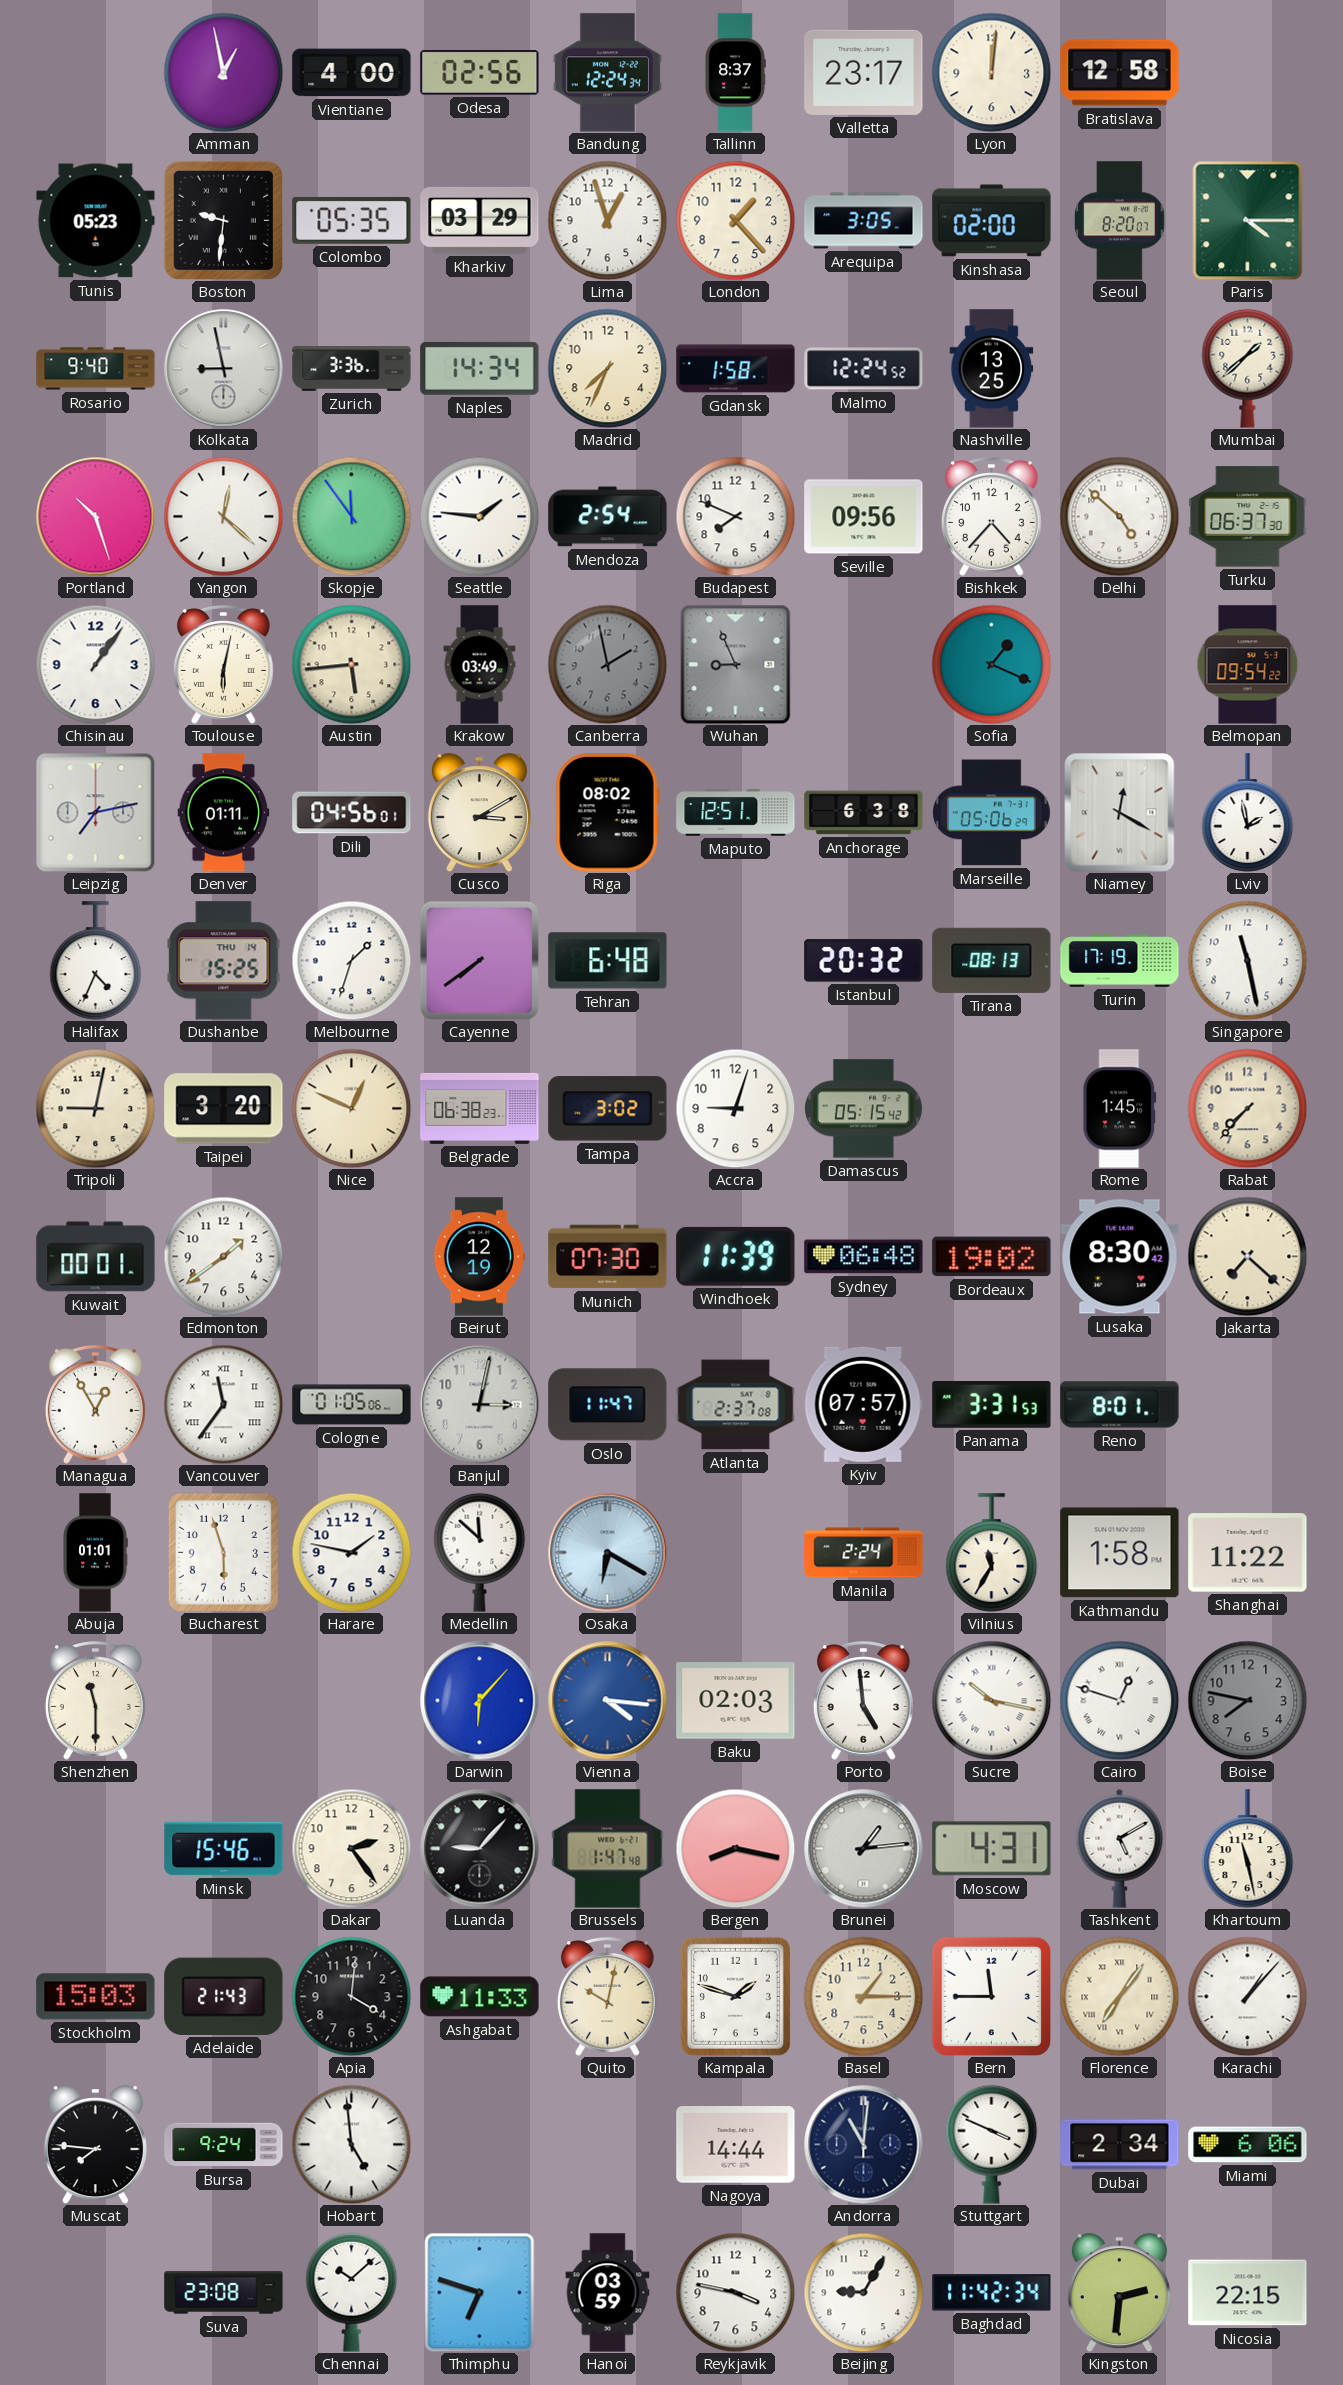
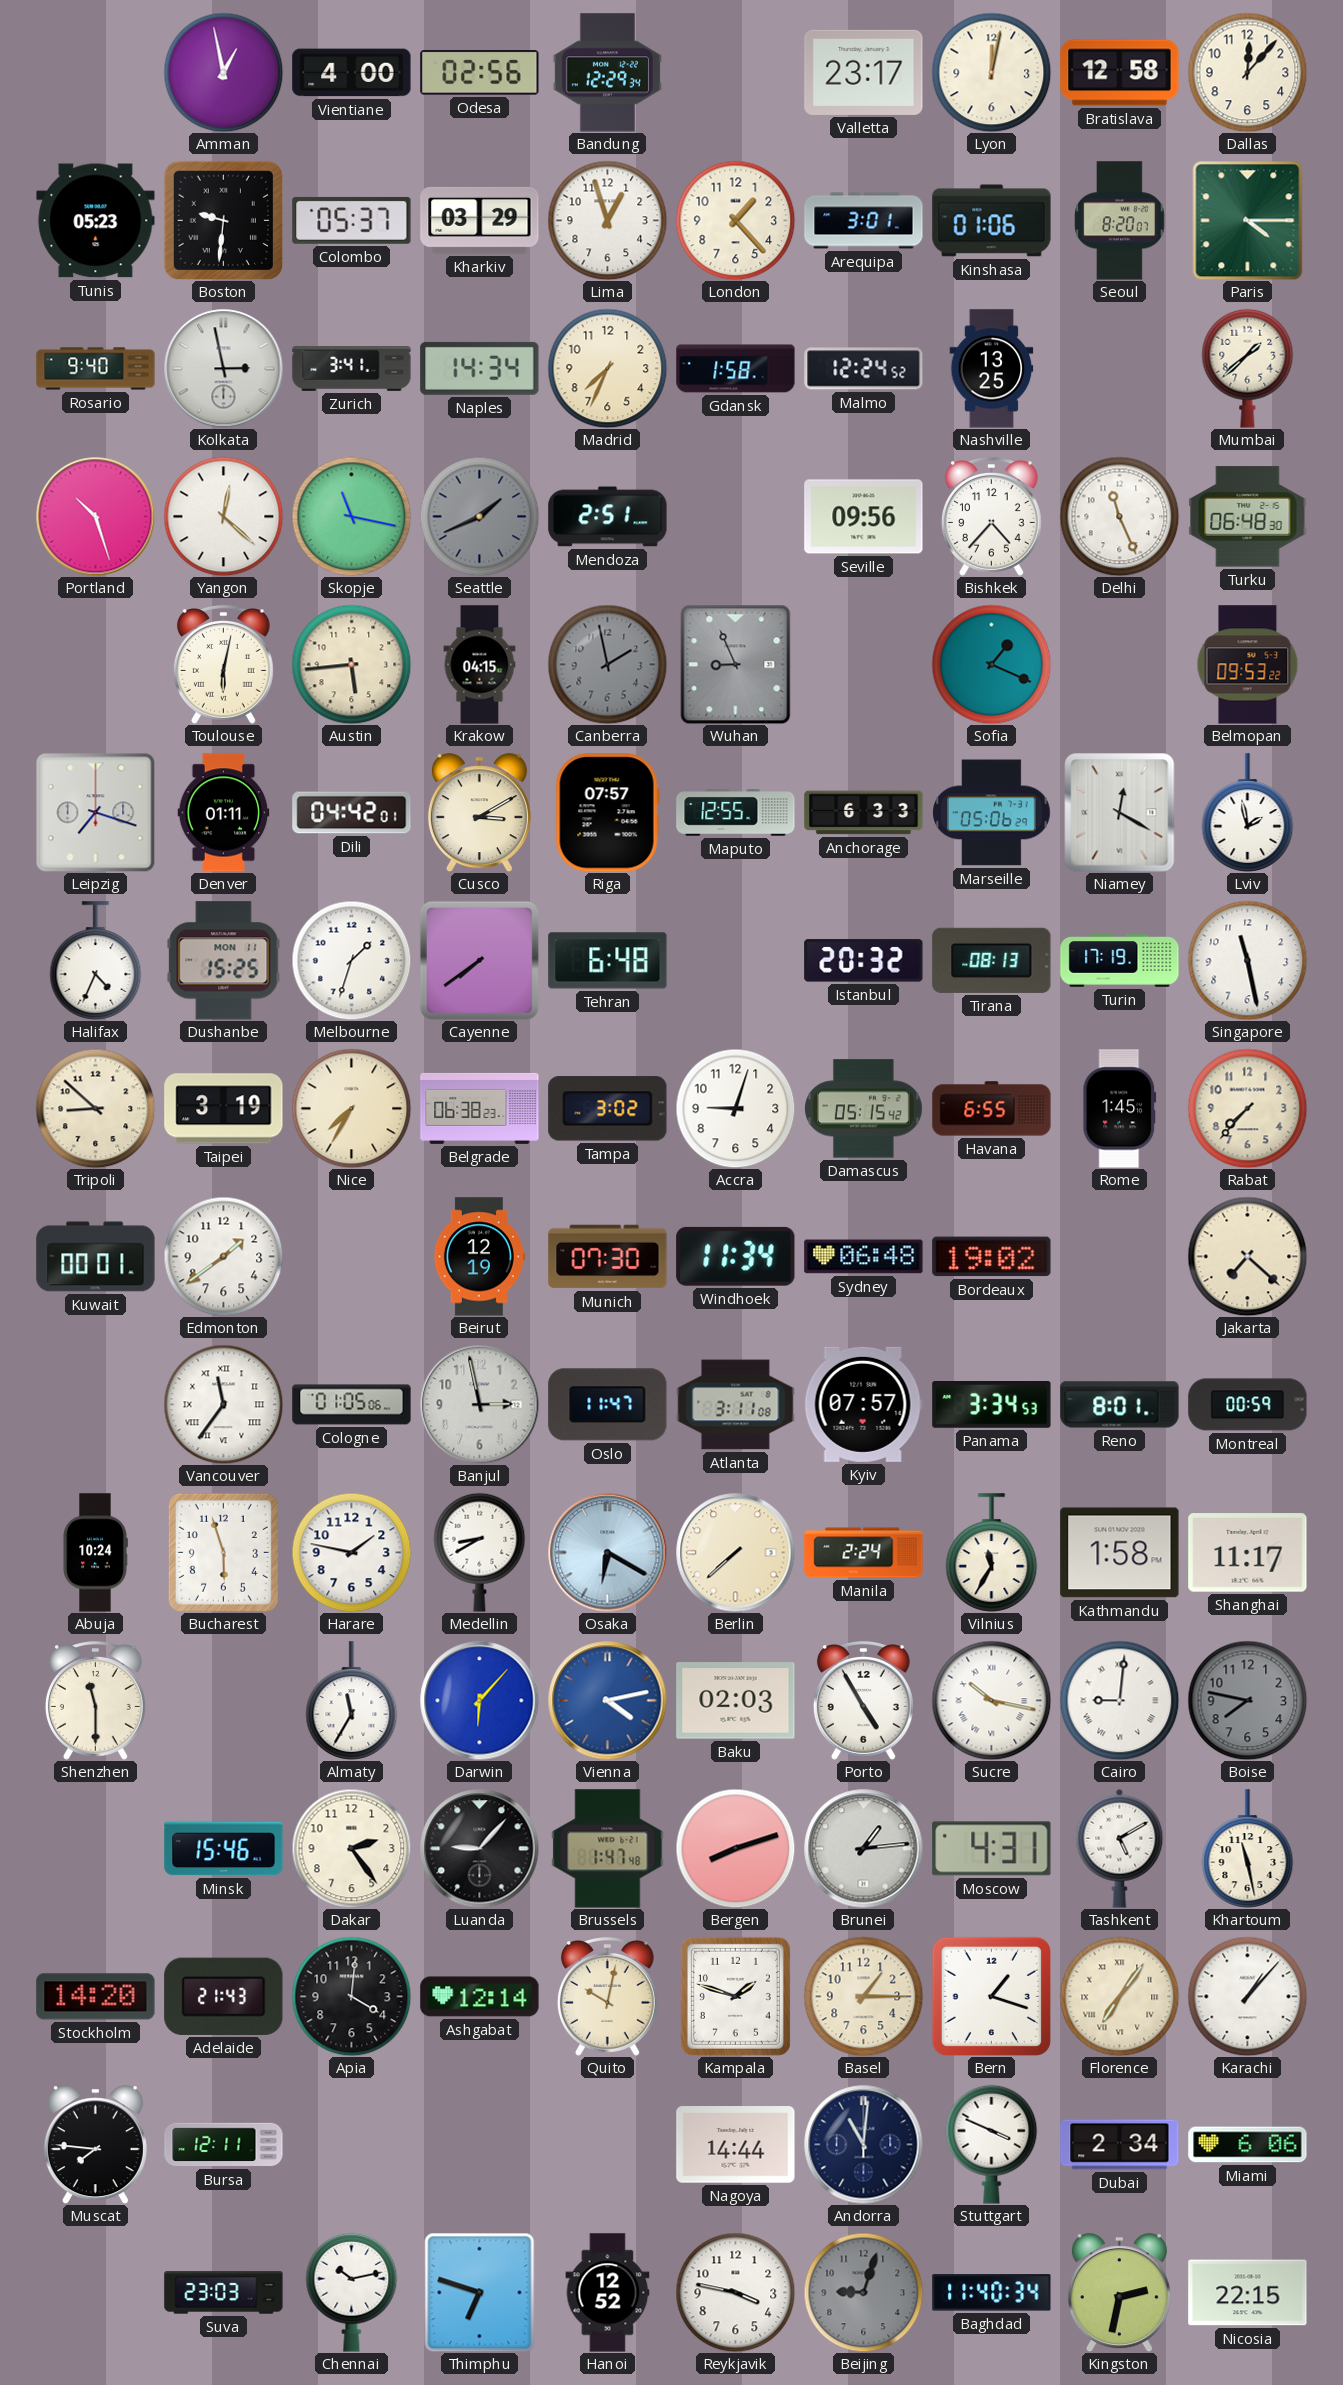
Bandung: 12:24 -> 12:29
Tallinn: 8:37 -> none
Lyon: 12:01 -> 12:02
Dallas: none -> 12:07
Colombo: 05:35 -> 05:37
Arequipa: 3:05 -> 3:01
Kinshasa: 02:00 -> 01:06
Kolkata: 8:58 -> 2:58
Zurich: 3:36 -> 3:41
Skopje: 11:54 -> 11:17
Seattle: 1:46 -> 1:41
Seattle dial: white -> grey
Mendoza: 2:54 -> 2:51
Budapest: 7:49 -> none
Delhi: 4:52 -> 11:26
Turku: 06:37 -> 06:48
Chisinau: 1:06 -> none
Krakow: 03:49 -> 04:15
Belmopan: 09:54 -> 09:53
Leipzig: 7:13 -> 7:18
Dili: 04:56 -> 04:42
Riga: 08:02 -> 07:57
Maputo: 12:51 -> 12:55
Anchorage: 6:38 -> 6:33
Dushanbe date: THU 14 -> MON 11
Tripoli: 9:02 -> 8:52
Taipei: 3:20 -> 3:19
Nice: 12:49 -> 7:35
Havana: none -> 6:55
Windhoek: 11:39 -> 11:34
Lusaka: 8:30 -> none
Managua: 12:55 -> none
Banjul: 3:02 -> 2:58
Atlanta: 2:37 -> 3:11
Panama: 3:31 -> 3:34
Montreal: none -> 00:59
Abuja: 01:01 -> 10:24
Medellin: 11:52 -> 8:40
Berlin: none -> 7:38
Shanghai: 11:22 -> 11:17
Almaty: none -> 11:35
Vienna: 4:16 -> 4:13
Porto: 4:59 -> 4:55
Cairo: 12:48 -> 9:01
Bergen: 8:17 -> 8:12
Stockholm: 15:03 -> 14:20
Ashgabat: 11:33 -> 12:14
Bern: 11:45 -> 1:18
Bursa: 9:24 -> 12:11
Hobart: 4:59 -> none
Suva: 23:08 -> 23:03
Chennai: 10:08 -> 10:13
Hanoi: 03:59 -> 12:52
Beijing: 9:05 -> 9:03
Beijing dial: white -> grey
Baghdad: 11:42 -> 11:40
Kingston: 2:31 -> 2:32
